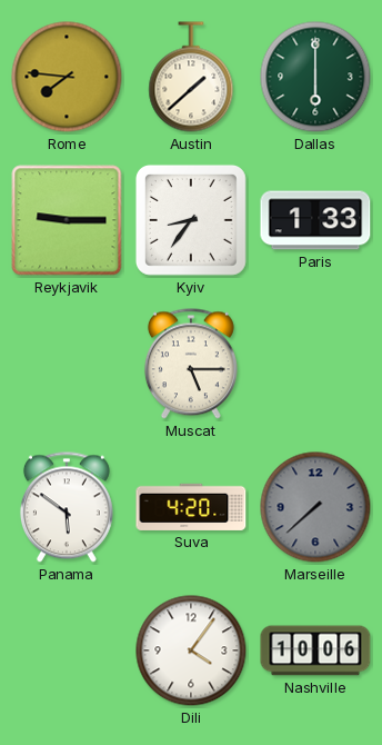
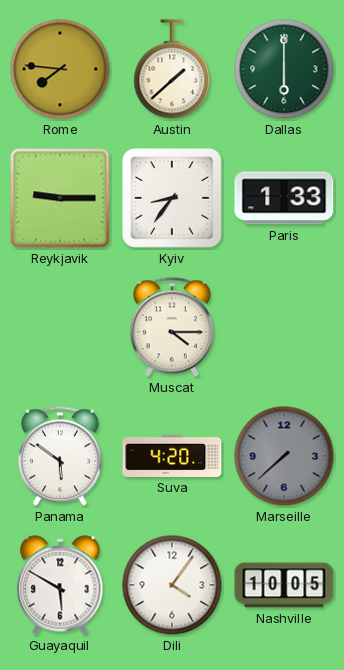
Muscat: 5:15 -> 4:15
Guayaquil: none -> 5:50
Nashville: 10:06 -> 10:05
